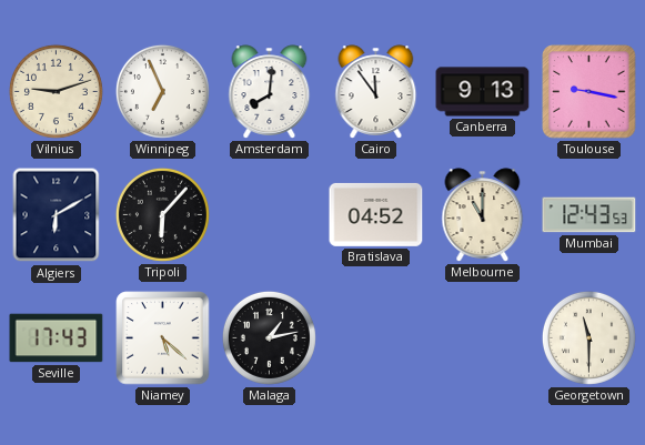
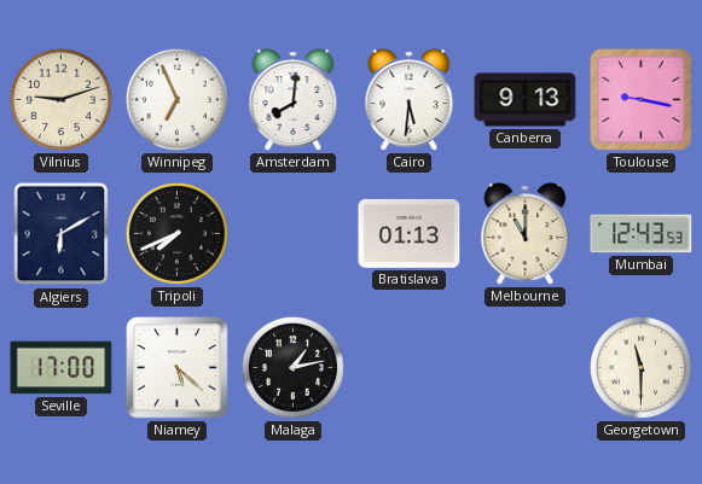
Cairo: 11:54 -> 5:31
Tripoli: 6:07 -> 7:41
Bratislava: 04:52 -> 01:13
Seville: 17:43 -> 17:00
